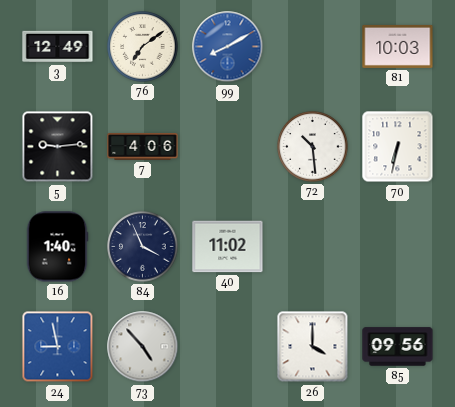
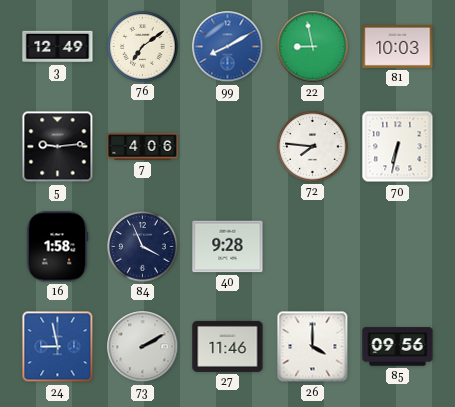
22: none -> 8:58
72: 10:29 -> 7:46
16: 1:40 -> 1:58
40: 11:02 -> 9:28
73: 4:53 -> 2:10
27: none -> 11:46
